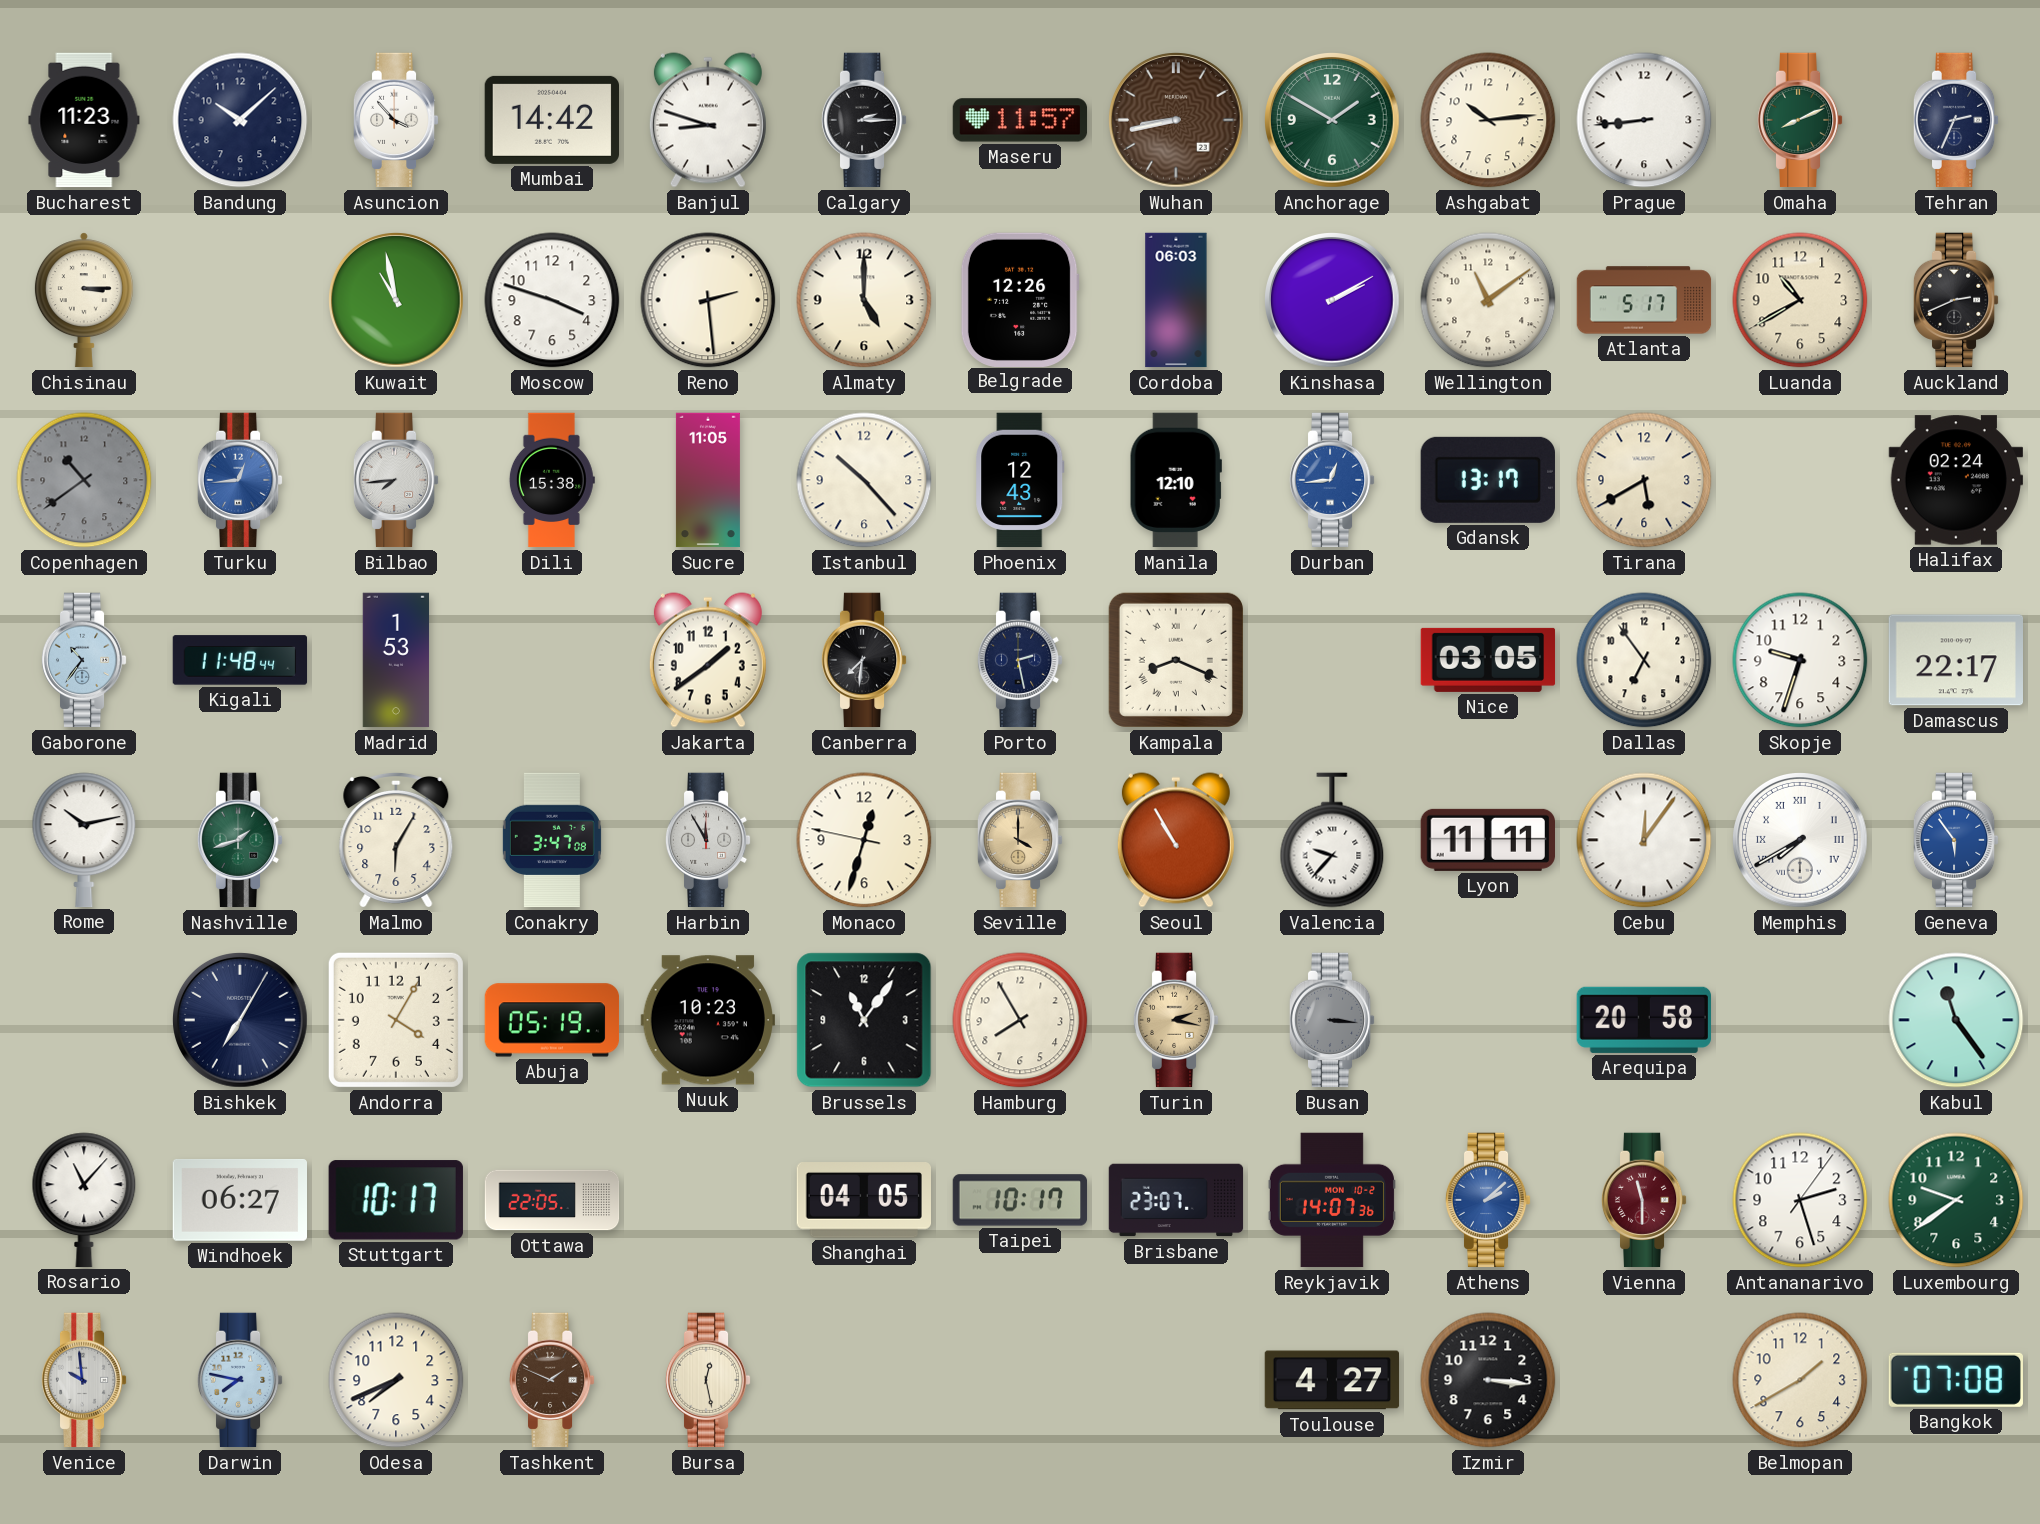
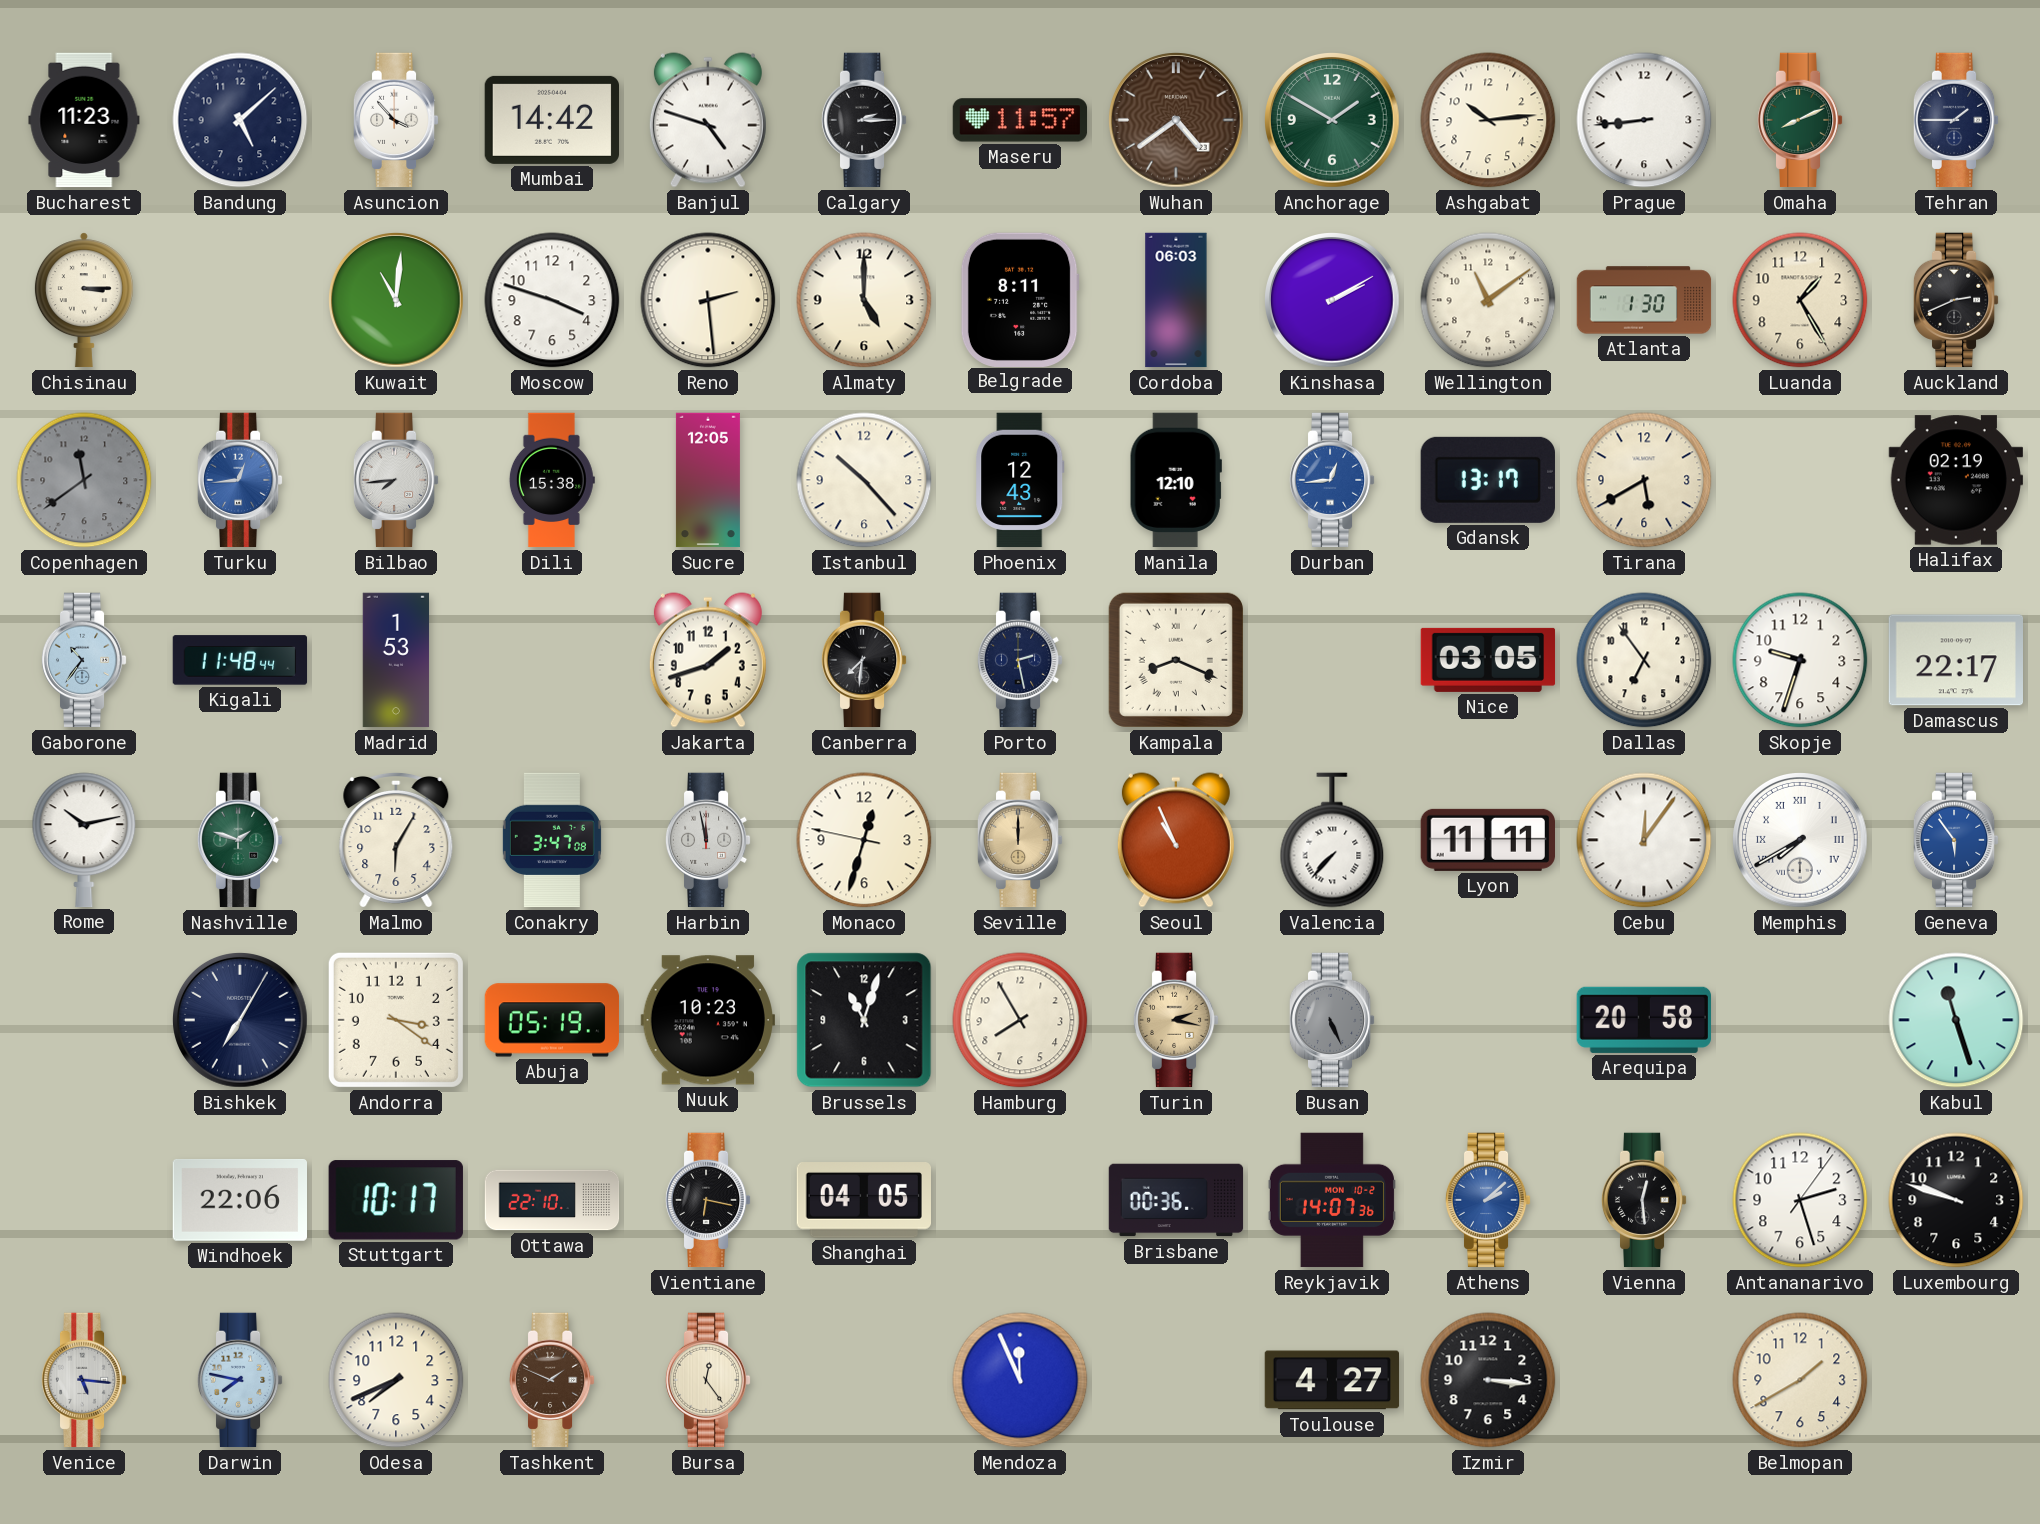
Bandung: 10:08 -> 5:08
Banjul: 8:48 -> 4:48
Wuhan: 8:43 -> 4:39
Tehran: 2:34 -> 1:45
Kuwait: 10:58 -> 11:01
Belgrade: 12:26 -> 8:11
Atlanta: 5:17 -> 1:30
Luanda: 10:40 -> 1:25
Copenhagen: 10:39 -> 11:39
Sucre: 11:05 -> 12:05
Halifax: 02:24 -> 02:19
Jakarta: 1:39 -> 1:42
Nashville: 1:42 -> 1:48
Harbin: 11:55 -> 11:58
Seville: 4:00 -> 12:00
Seoul: 10:55 -> 10:56
Valencia: 9:37 -> 7:37
Andorra: 4:05 -> 3:21
Brussels: 11:06 -> 11:03
Busan: 3:16 -> 5:26
Kabul: 11:24 -> 11:27
Rosario: 11:07 -> none
Windhoek: 06:27 -> 22:06
Ottawa: 22:05 -> 22:10
Vientiane: none -> 6:17
Taipei: 10:17 -> none
Brisbane: 23:07 -> 00:36
Vienna: 11:30 -> 12:29
Vienna dial: burgundy -> black
Luxembourg: 9:39 -> 9:48
Luxembourg dial: green -> black
Venice: 9:59 -> 5:16
Bursa: 12:28 -> 12:24
Mendoza: none -> 11:56
Bangkok: 07:08 -> none
